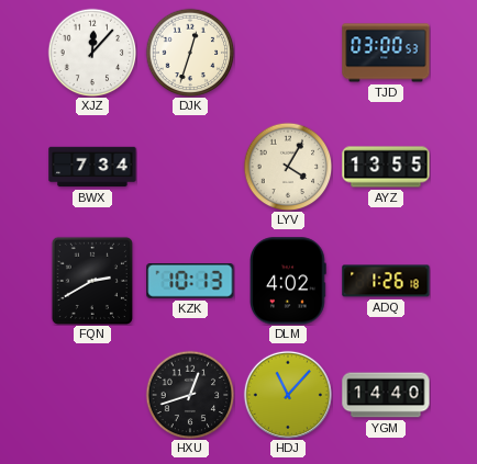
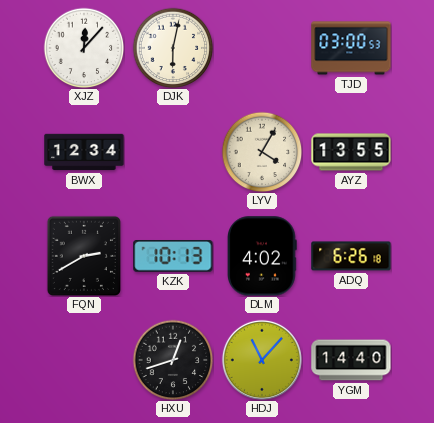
DJK: 12:33 -> 6:02
BWX: 7:34 -> 12:34
ADQ: 1:26 -> 6:26
